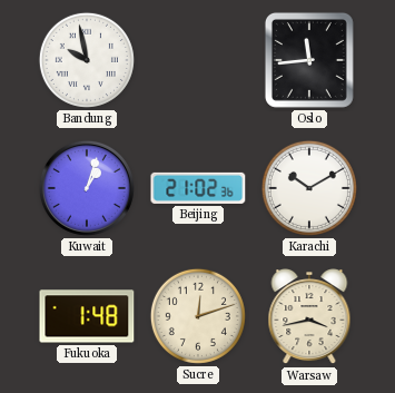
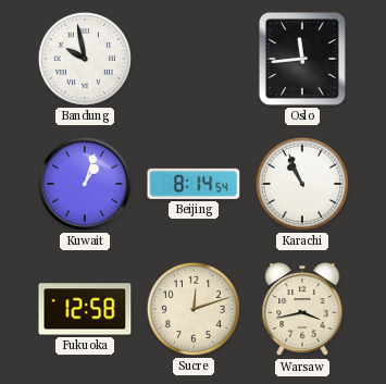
Beijing: 21:02 -> 8:14
Karachi: 10:10 -> 10:56
Fukuoka: 1:48 -> 12:58
